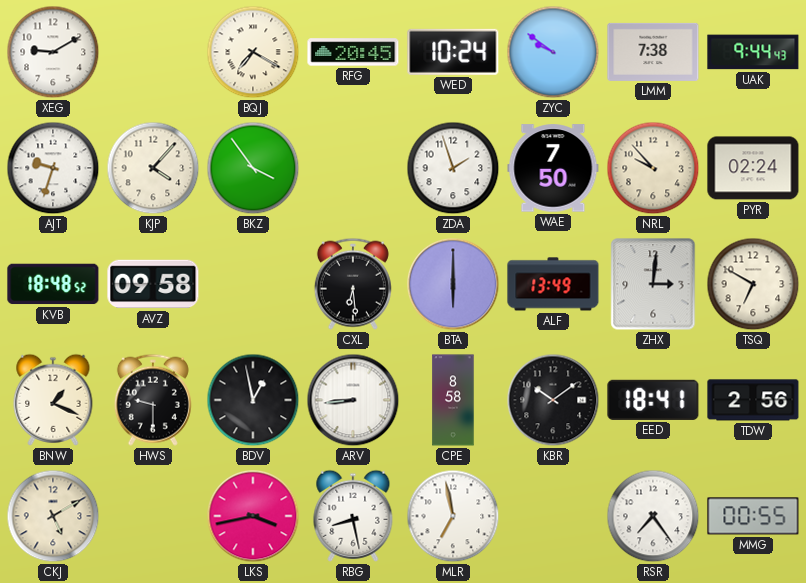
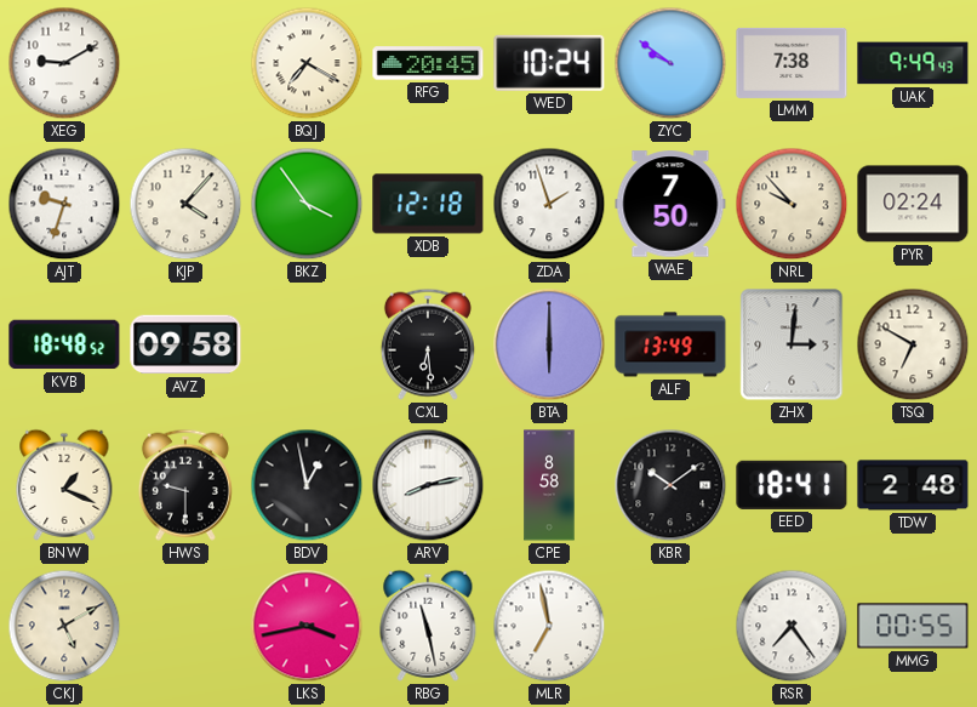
UAK: 9:44 -> 9:49
XDB: none -> 12:18
ARV: 8:44 -> 8:13
TDW: 2:56 -> 2:48
RBG: 8:28 -> 11:28
